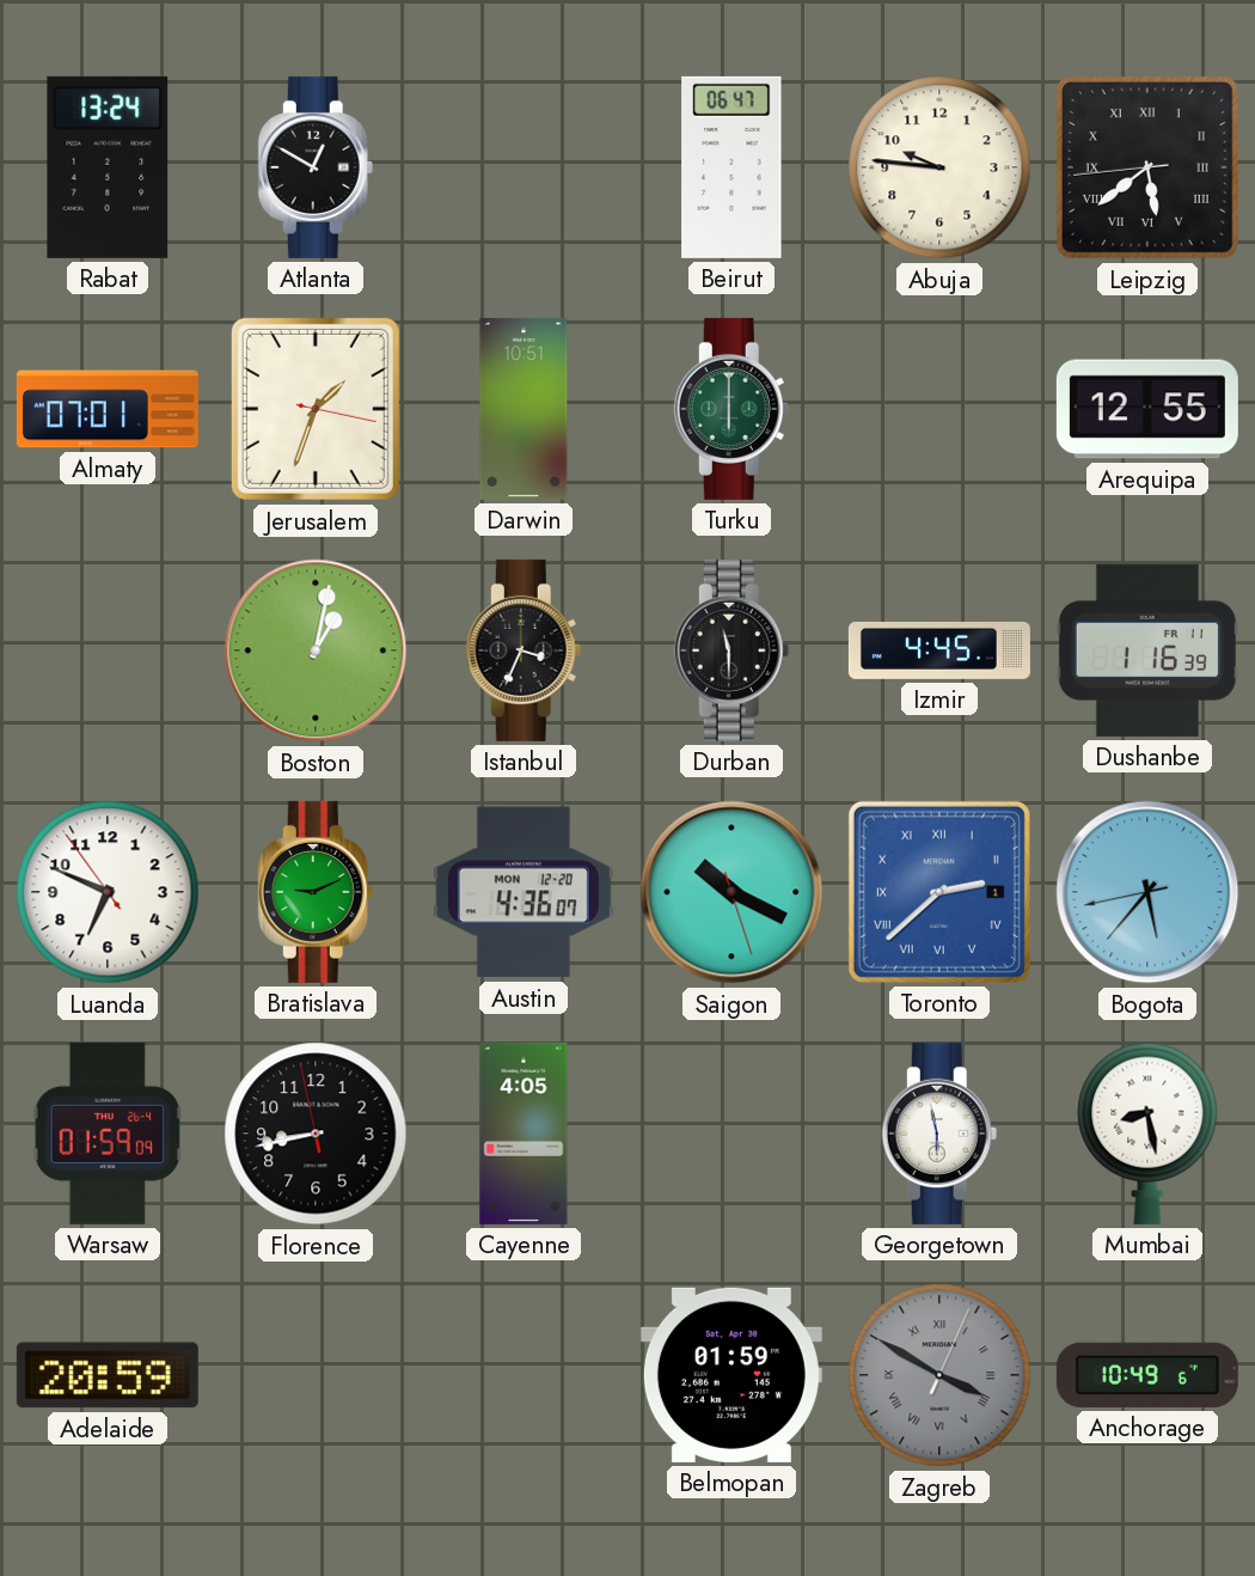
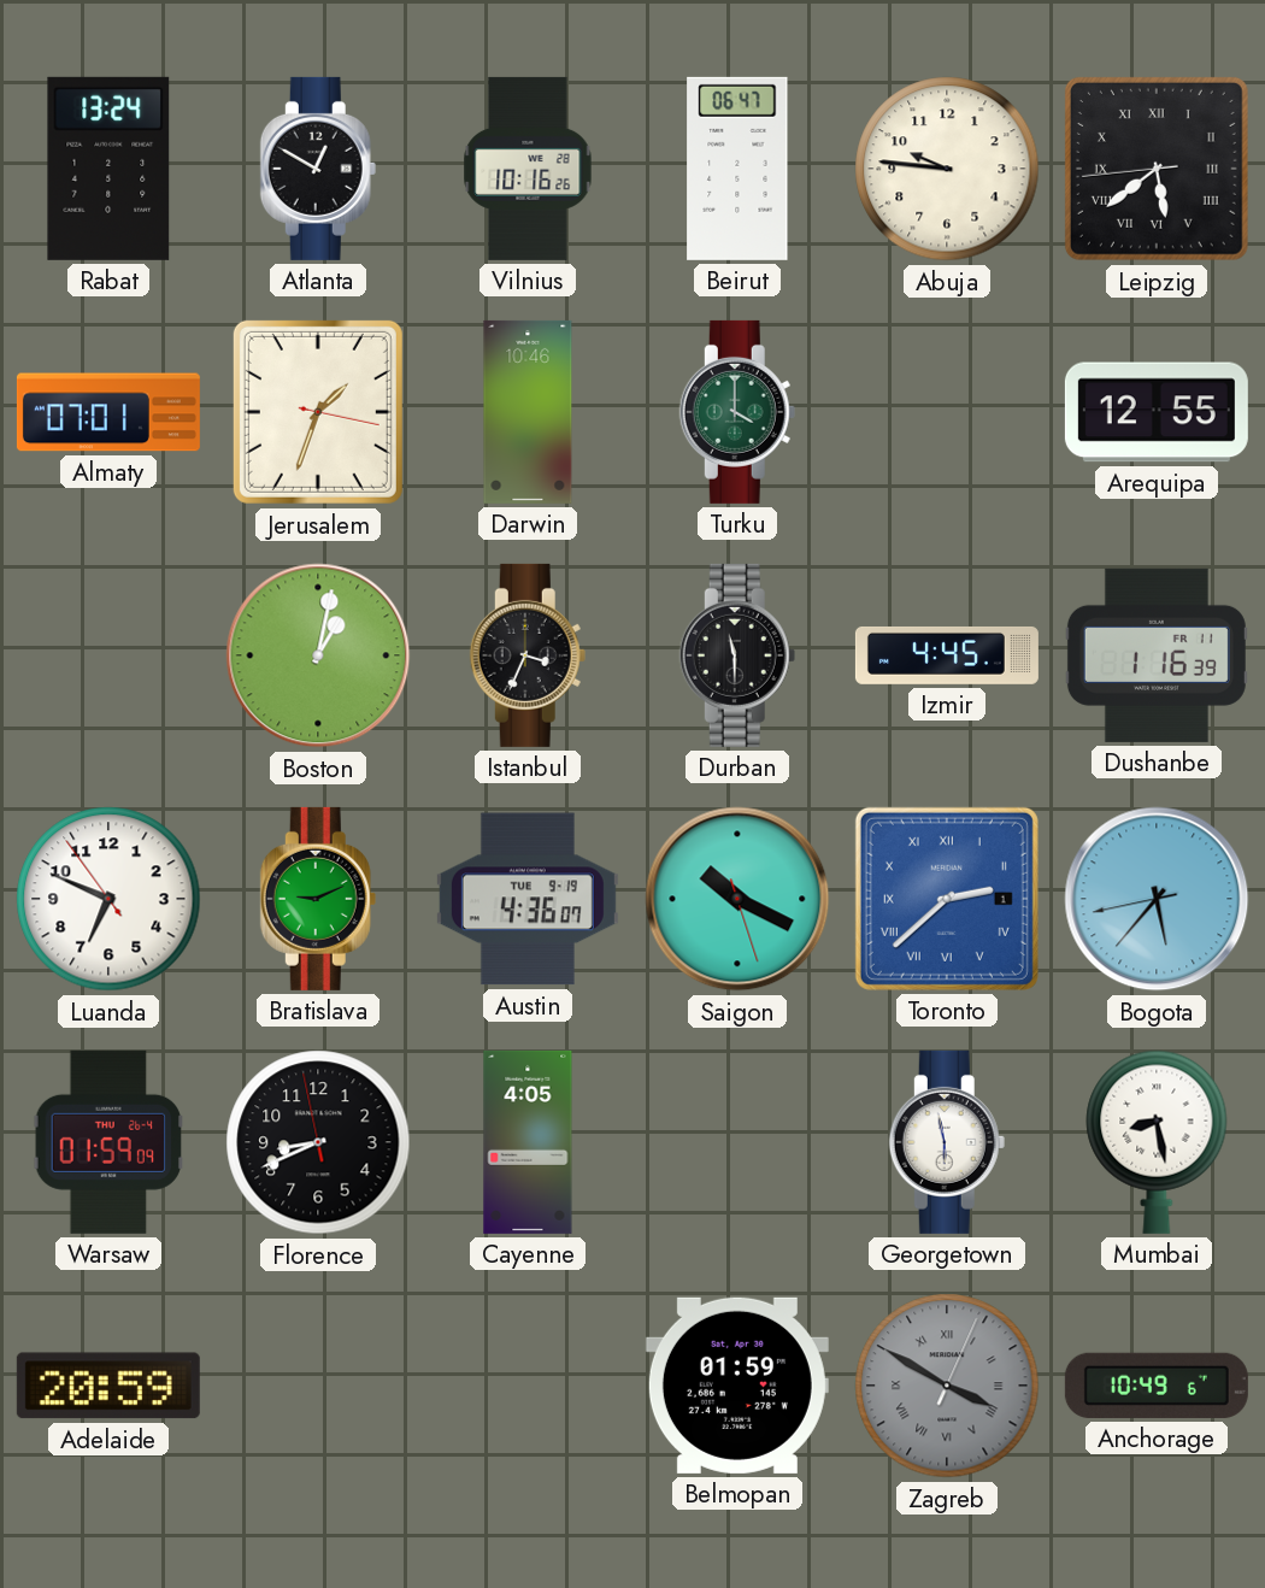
Vilnius: none -> 10:16
Darwin: 10:51 -> 10:46
Turku: 6:00 -> 4:00
Austin date: MON 12-20 -> TUE 9-19
Florence: 8:42 -> 8:40
